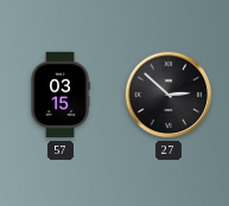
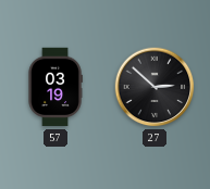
57: 03:15 -> 03:19
